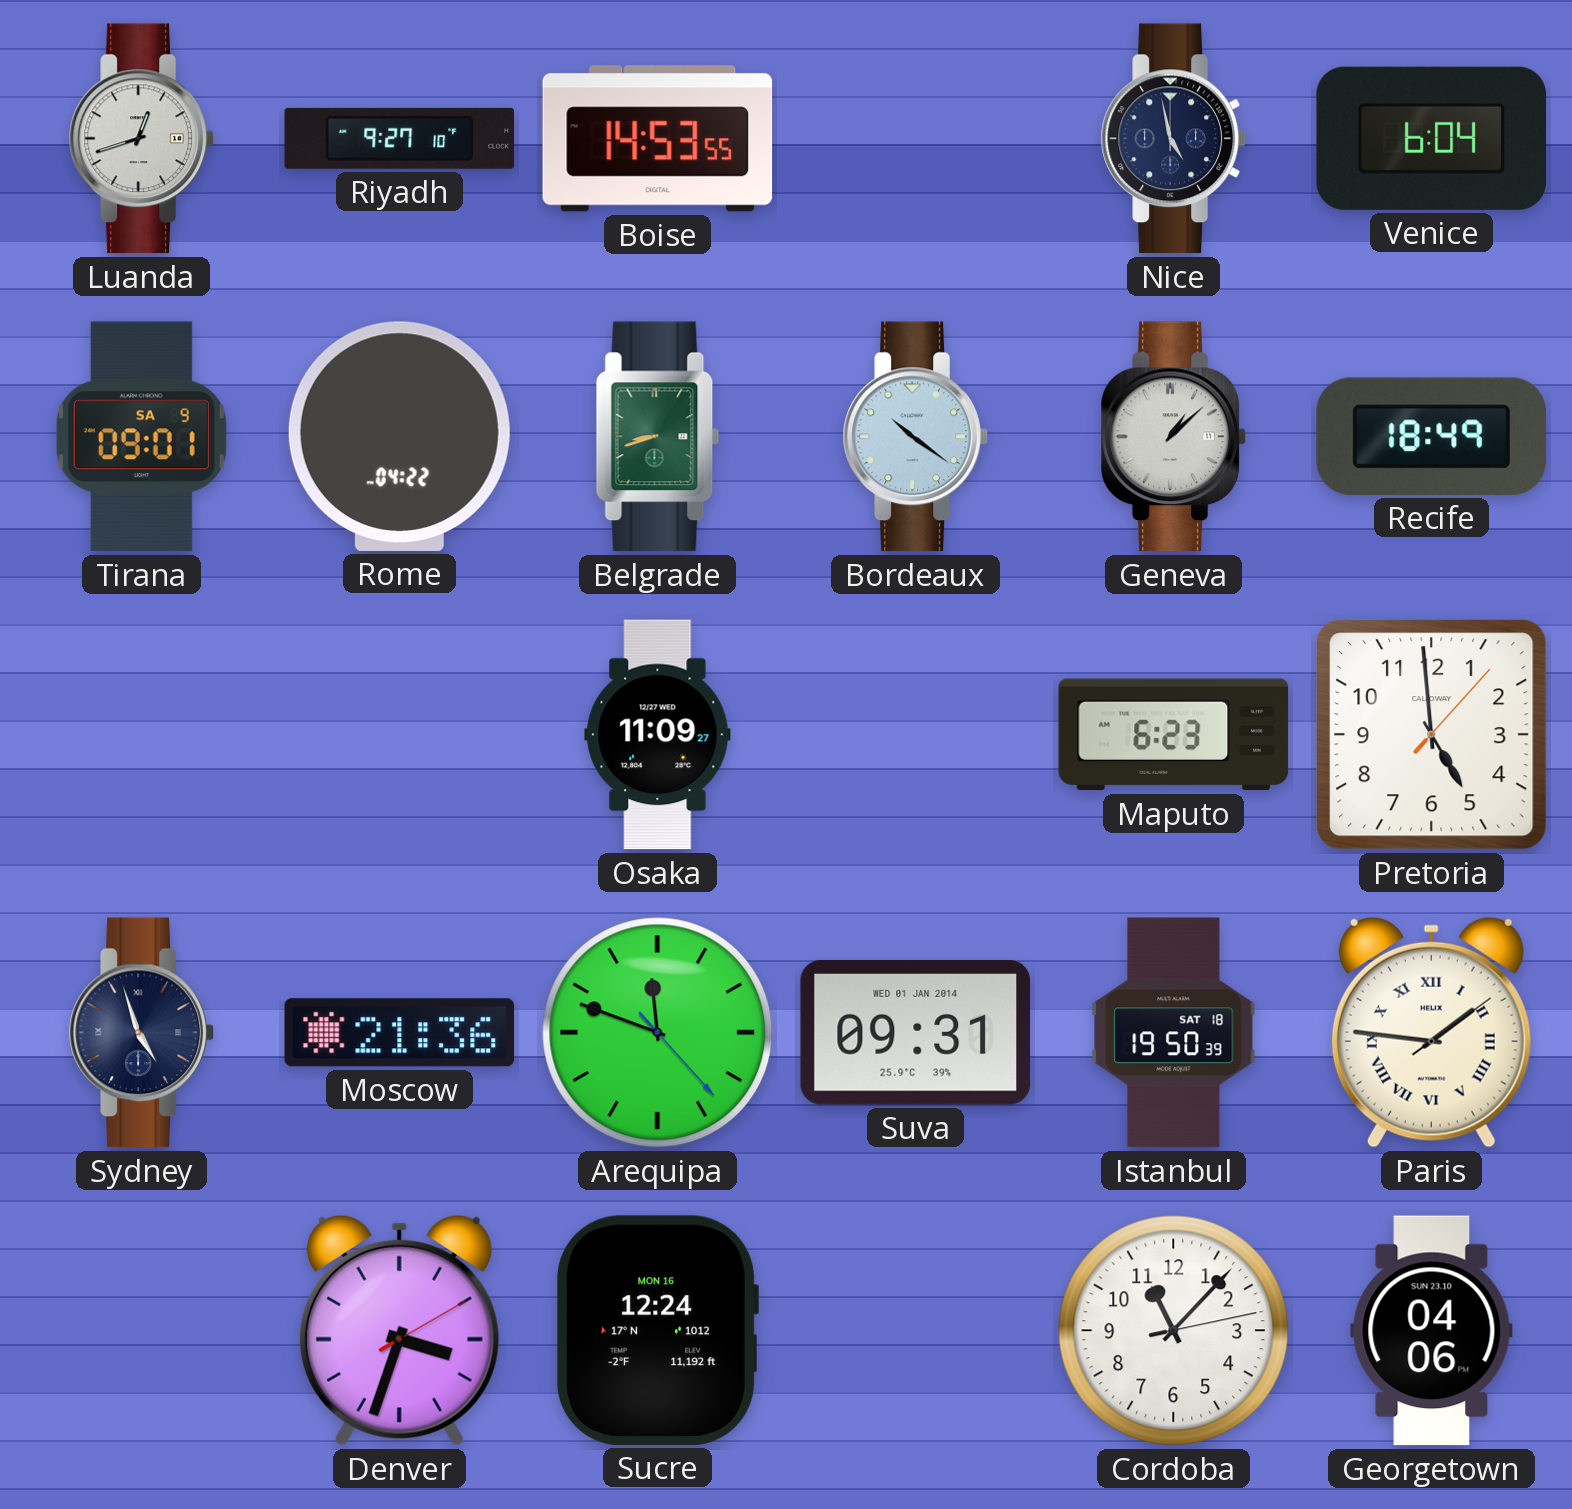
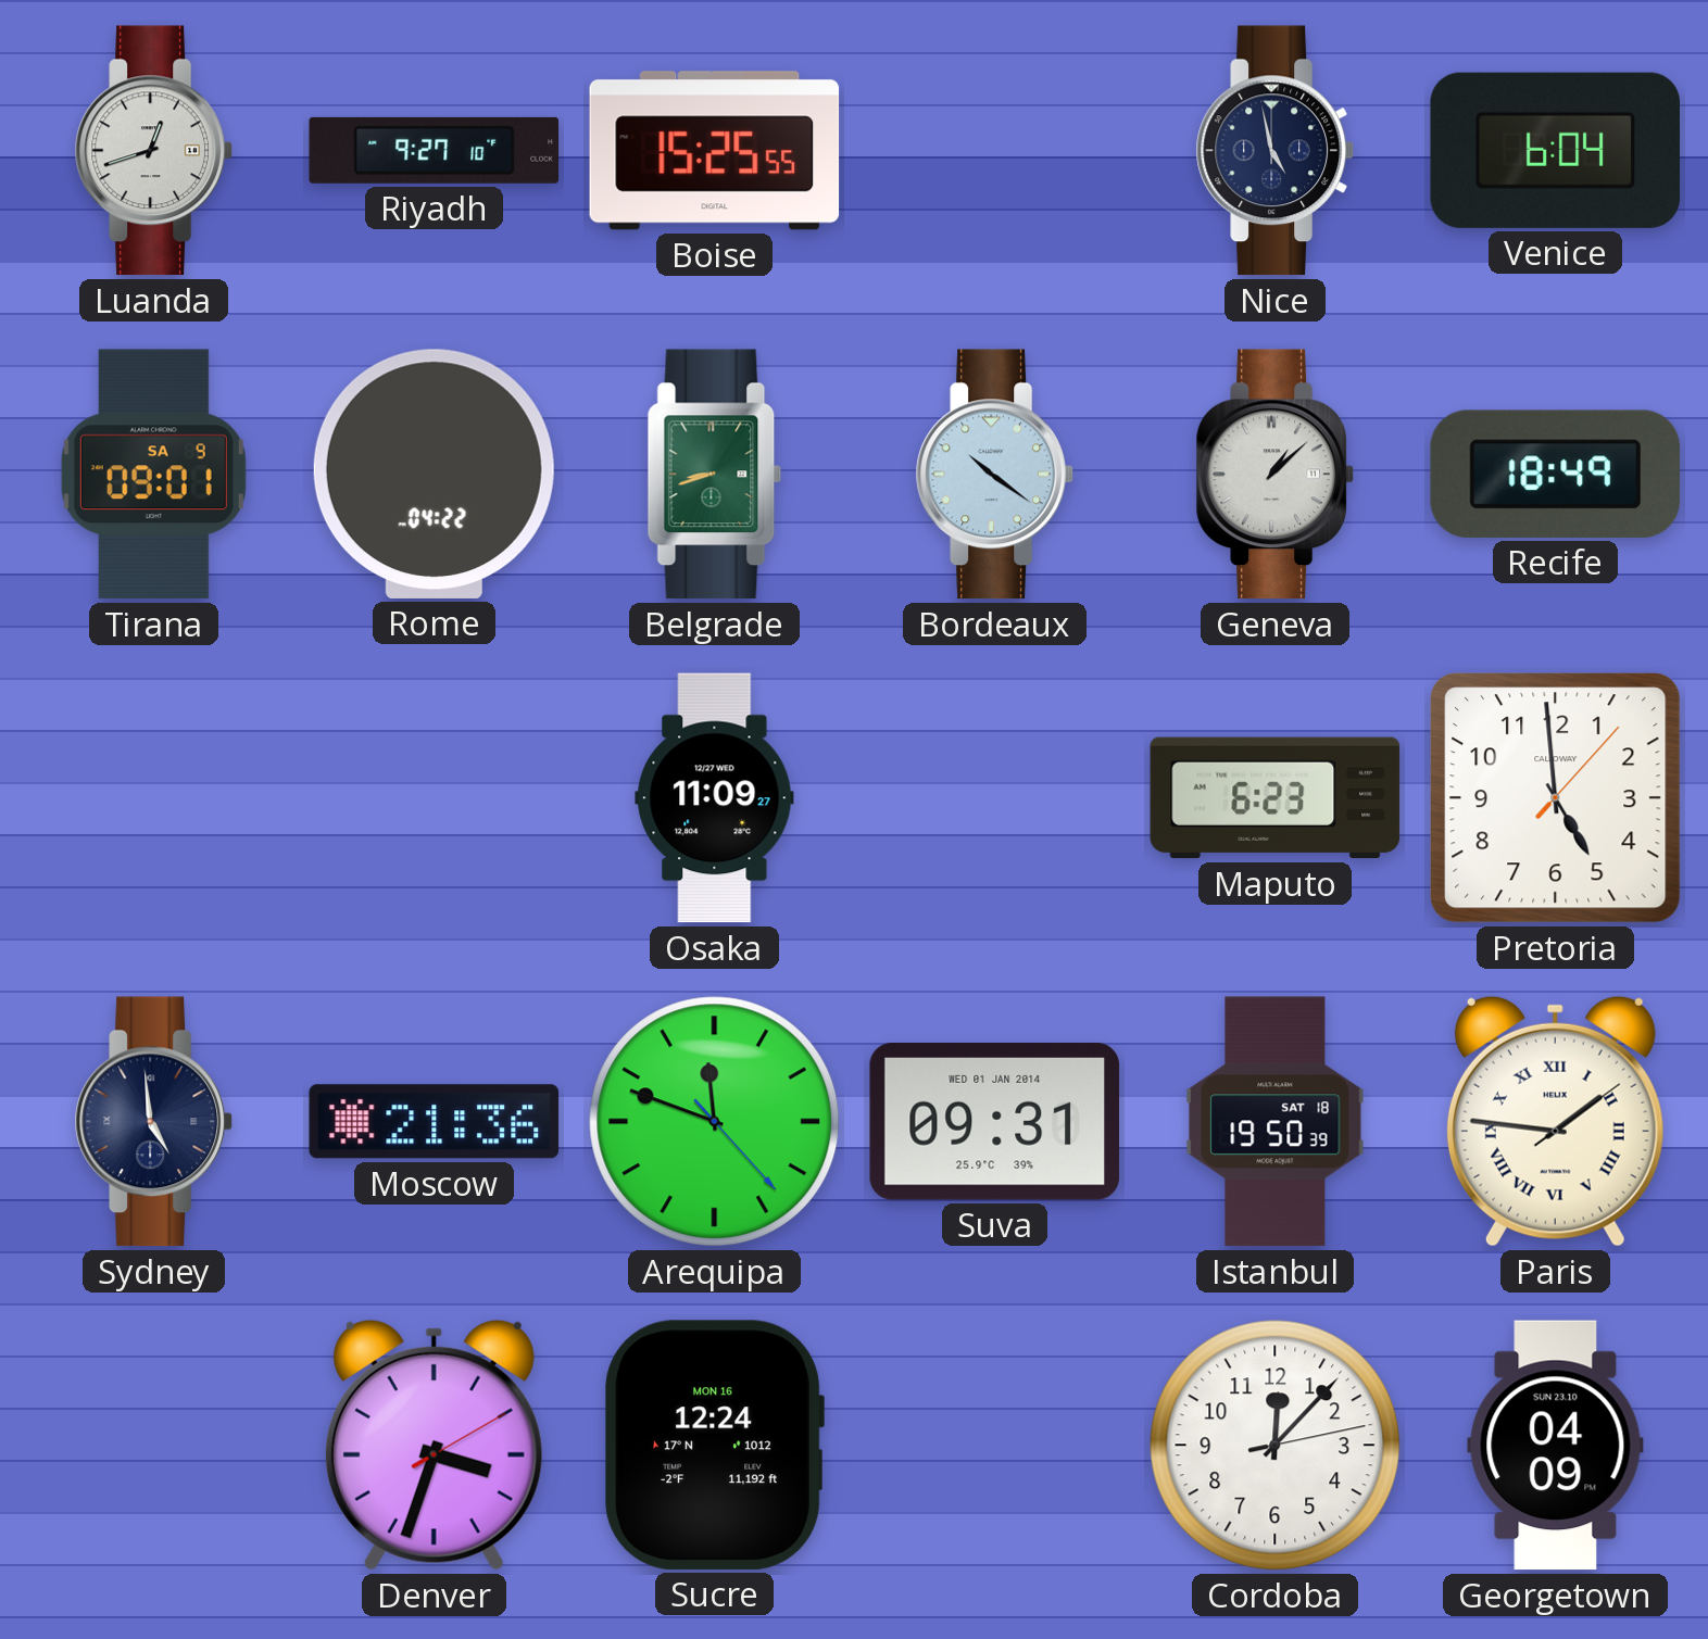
Boise: 14:53 -> 15:25
Sydney: 4:57 -> 4:59
Cordoba: 11:07 -> 12:07
Georgetown: 04:06 -> 04:09
